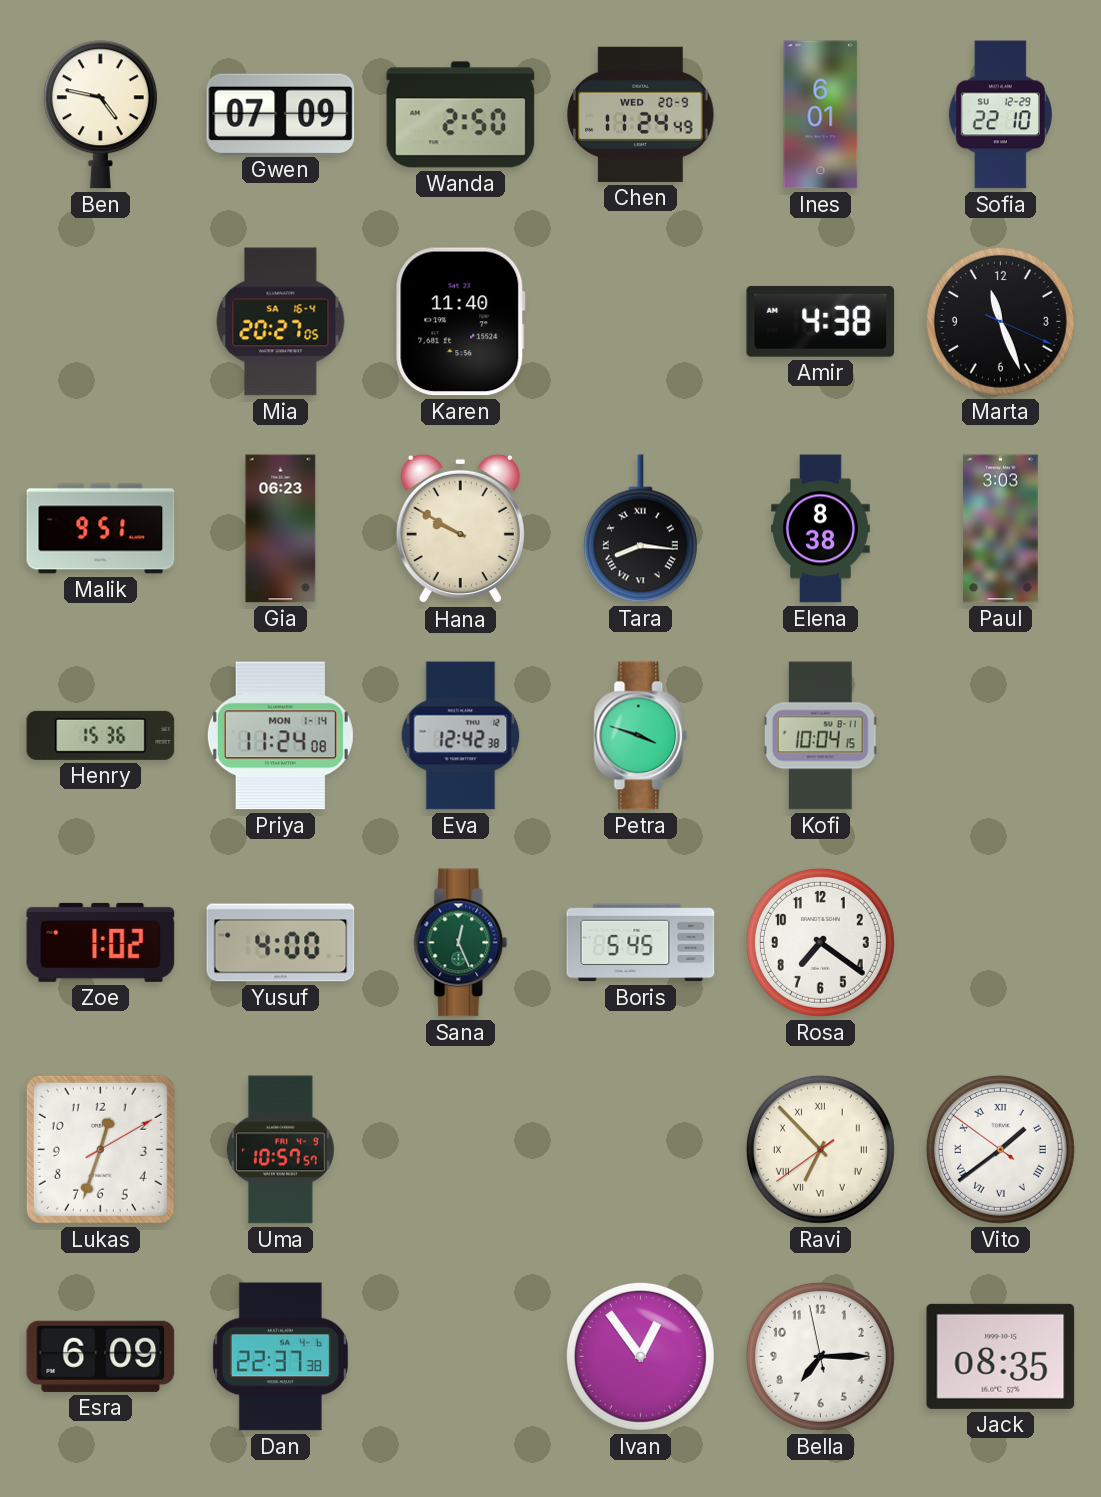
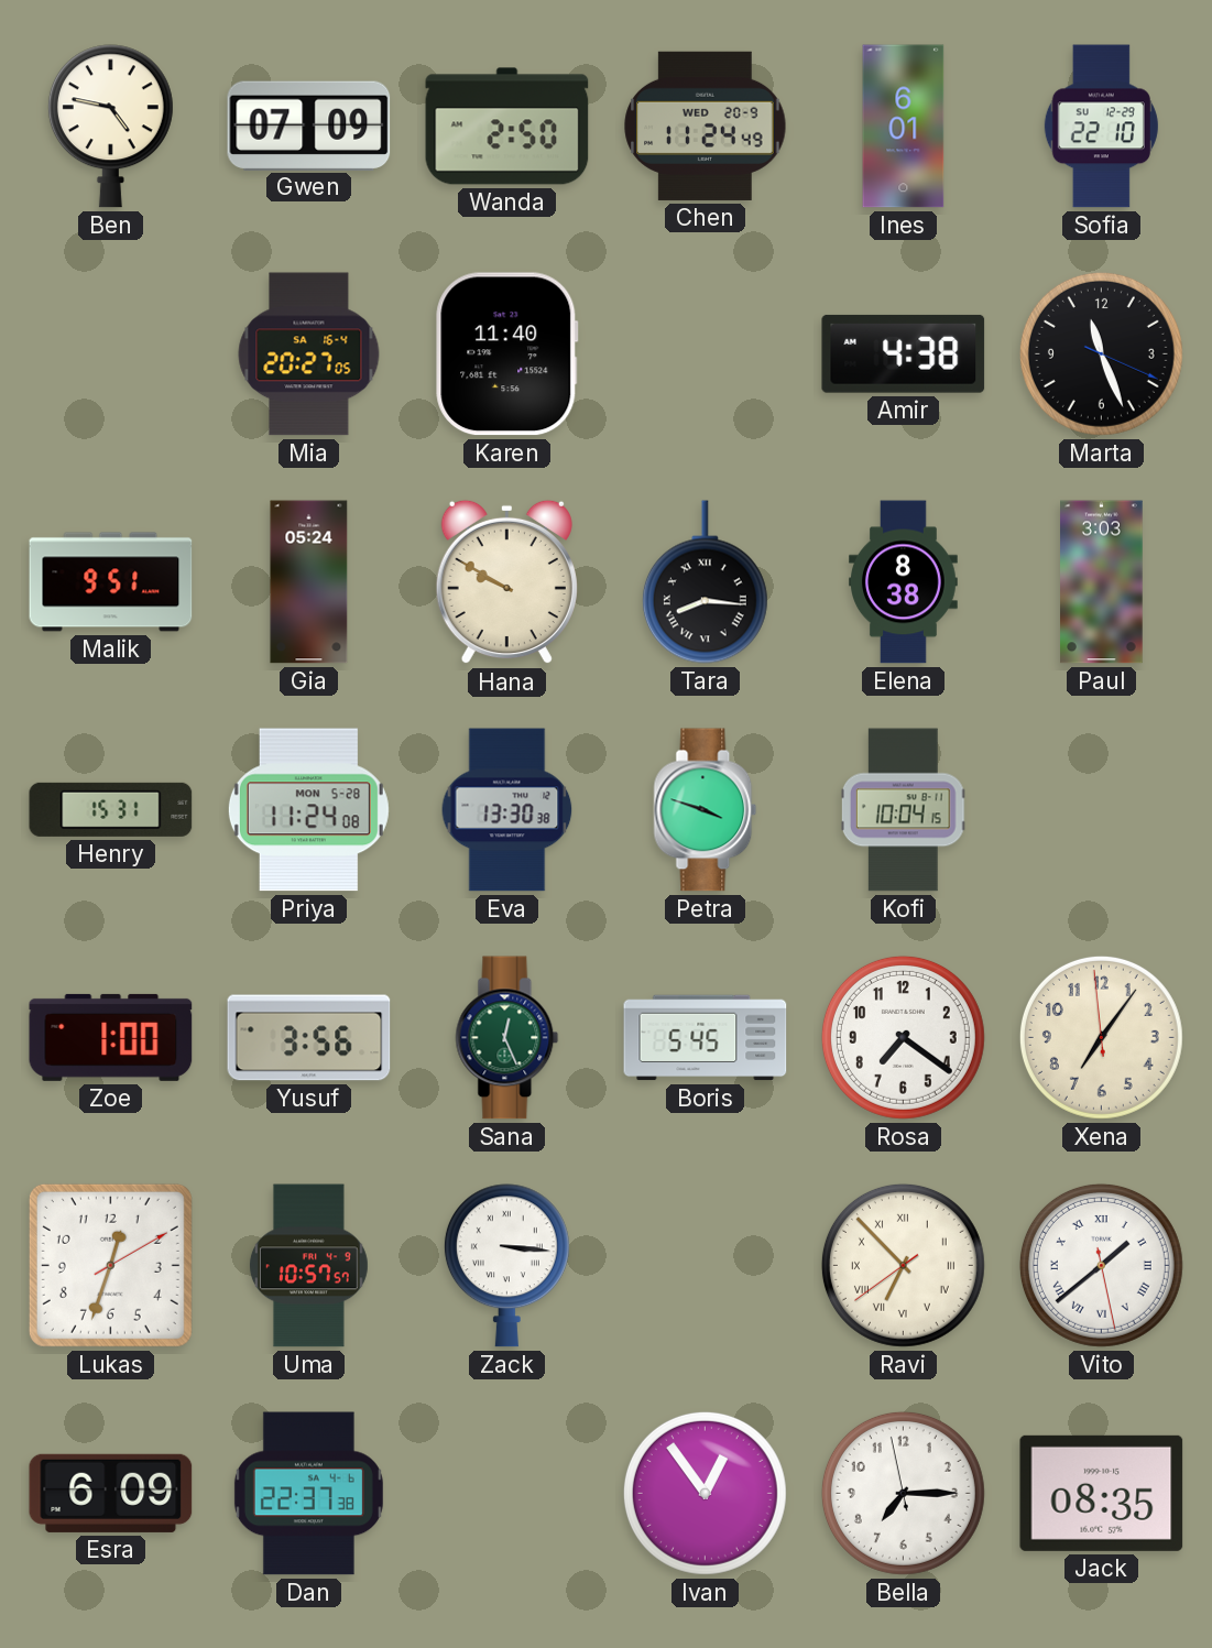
Gia: 06:23 -> 05:24
Henry: 15:36 -> 15:31
Priya date: MON 1-14 -> MON 5-28
Eva: 12:42 -> 13:30
Zoe: 1:02 -> 1:00
Yusuf: 4:00 -> 3:56
Xena: none -> 7:05
Zack: none -> 3:16
Vito: 1:38:51 -> 1:38:28
